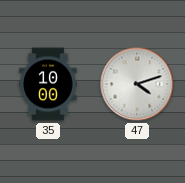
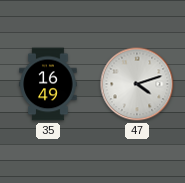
35: 10:00 -> 16:49
